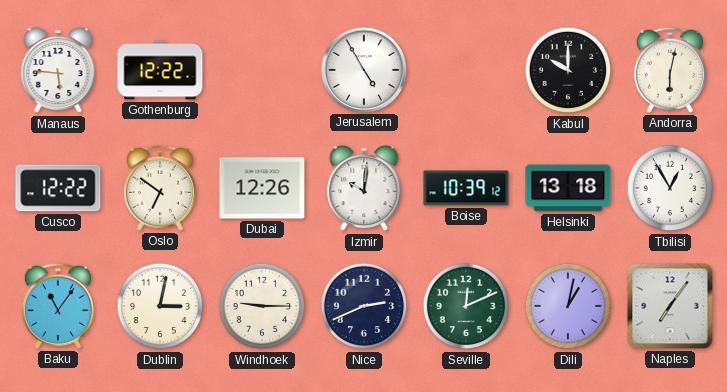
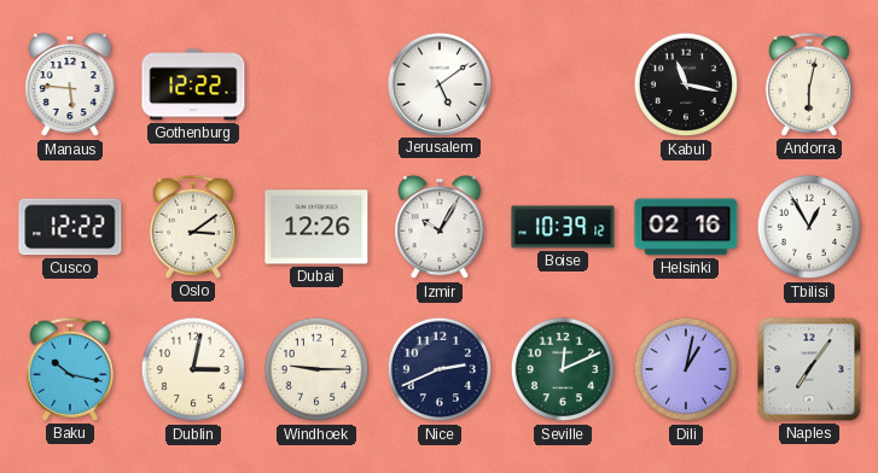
Jerusalem: 4:55 -> 5:09
Kabul: 10:00 -> 11:17
Oslo: 6:51 -> 3:09
Izmir: 10:01 -> 10:05
Helsinki: 13:18 -> 02:16
Baku: 11:06 -> 10:17
